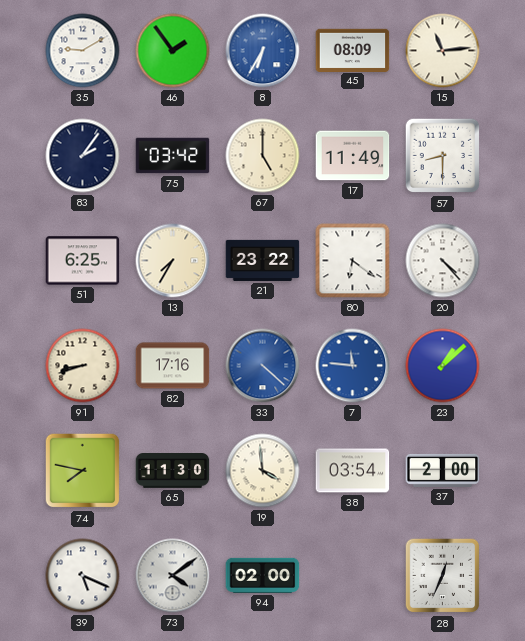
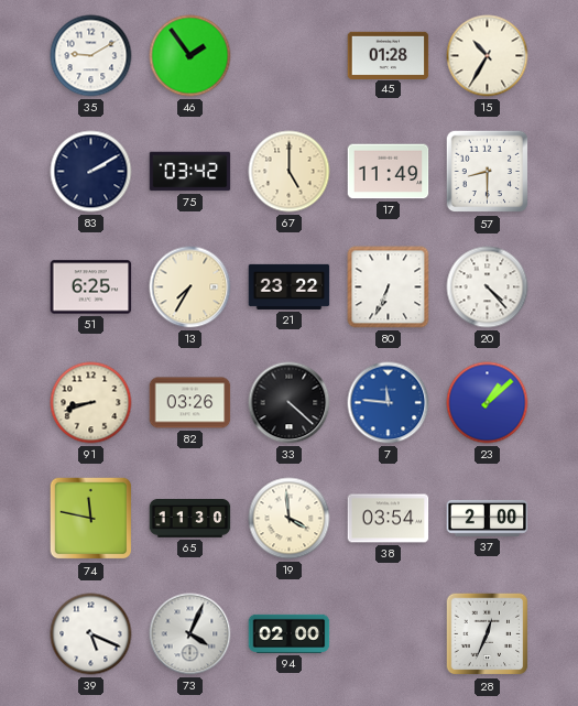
8: 6:35 -> none
45: 08:09 -> 01:28
15: 11:14 -> 10:35
83: 2:06 -> 2:10
80: 6:21 -> 6:34
82: 17:16 -> 03:26
33 dial: blue -> black
74: 7:47 -> 11:47
73: 4:09 -> 4:04
